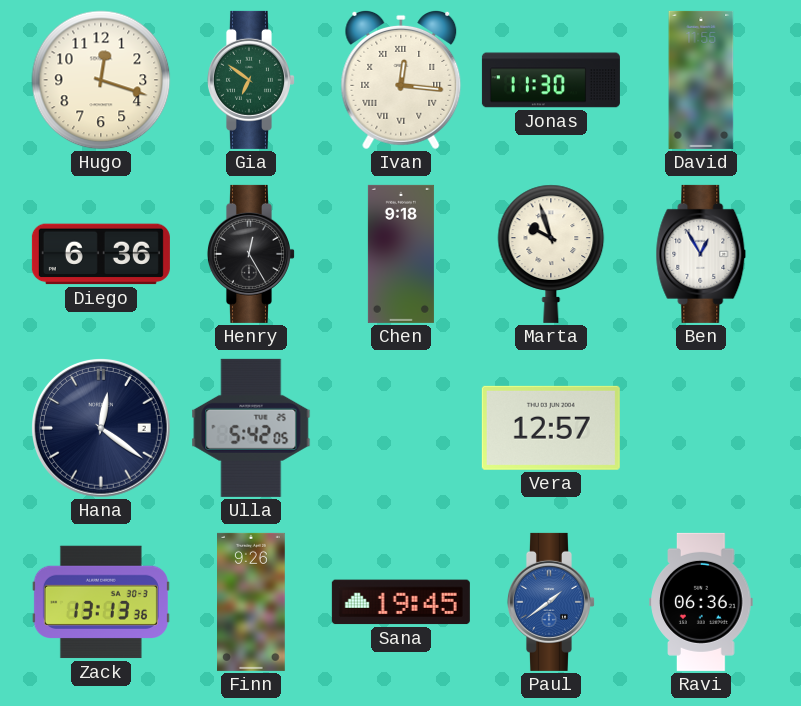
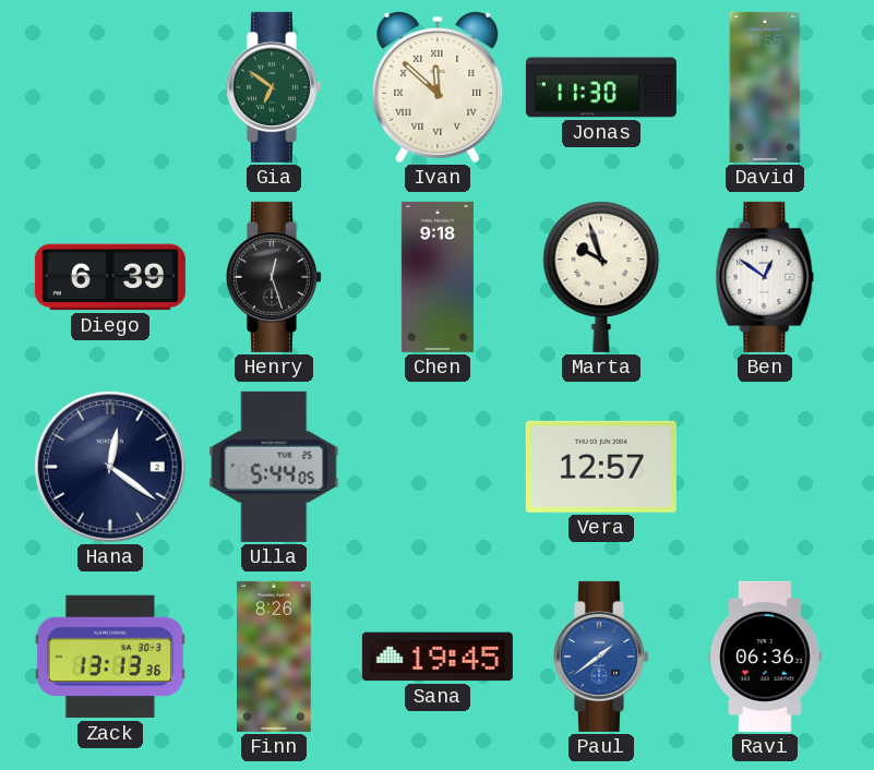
Hugo: 12:18 -> none
Ivan: 12:16 -> 11:52
Diego: 6:36 -> 6:39
Henry: 12:25 -> 12:27
Ben: 12:55 -> 12:51
Ulla: 5:42 -> 5:44
Finn: 9:26 -> 8:26
